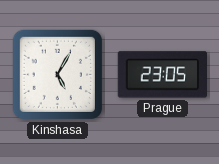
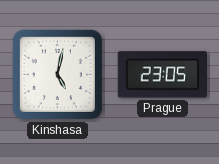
Kinshasa: 5:05 -> 5:02
